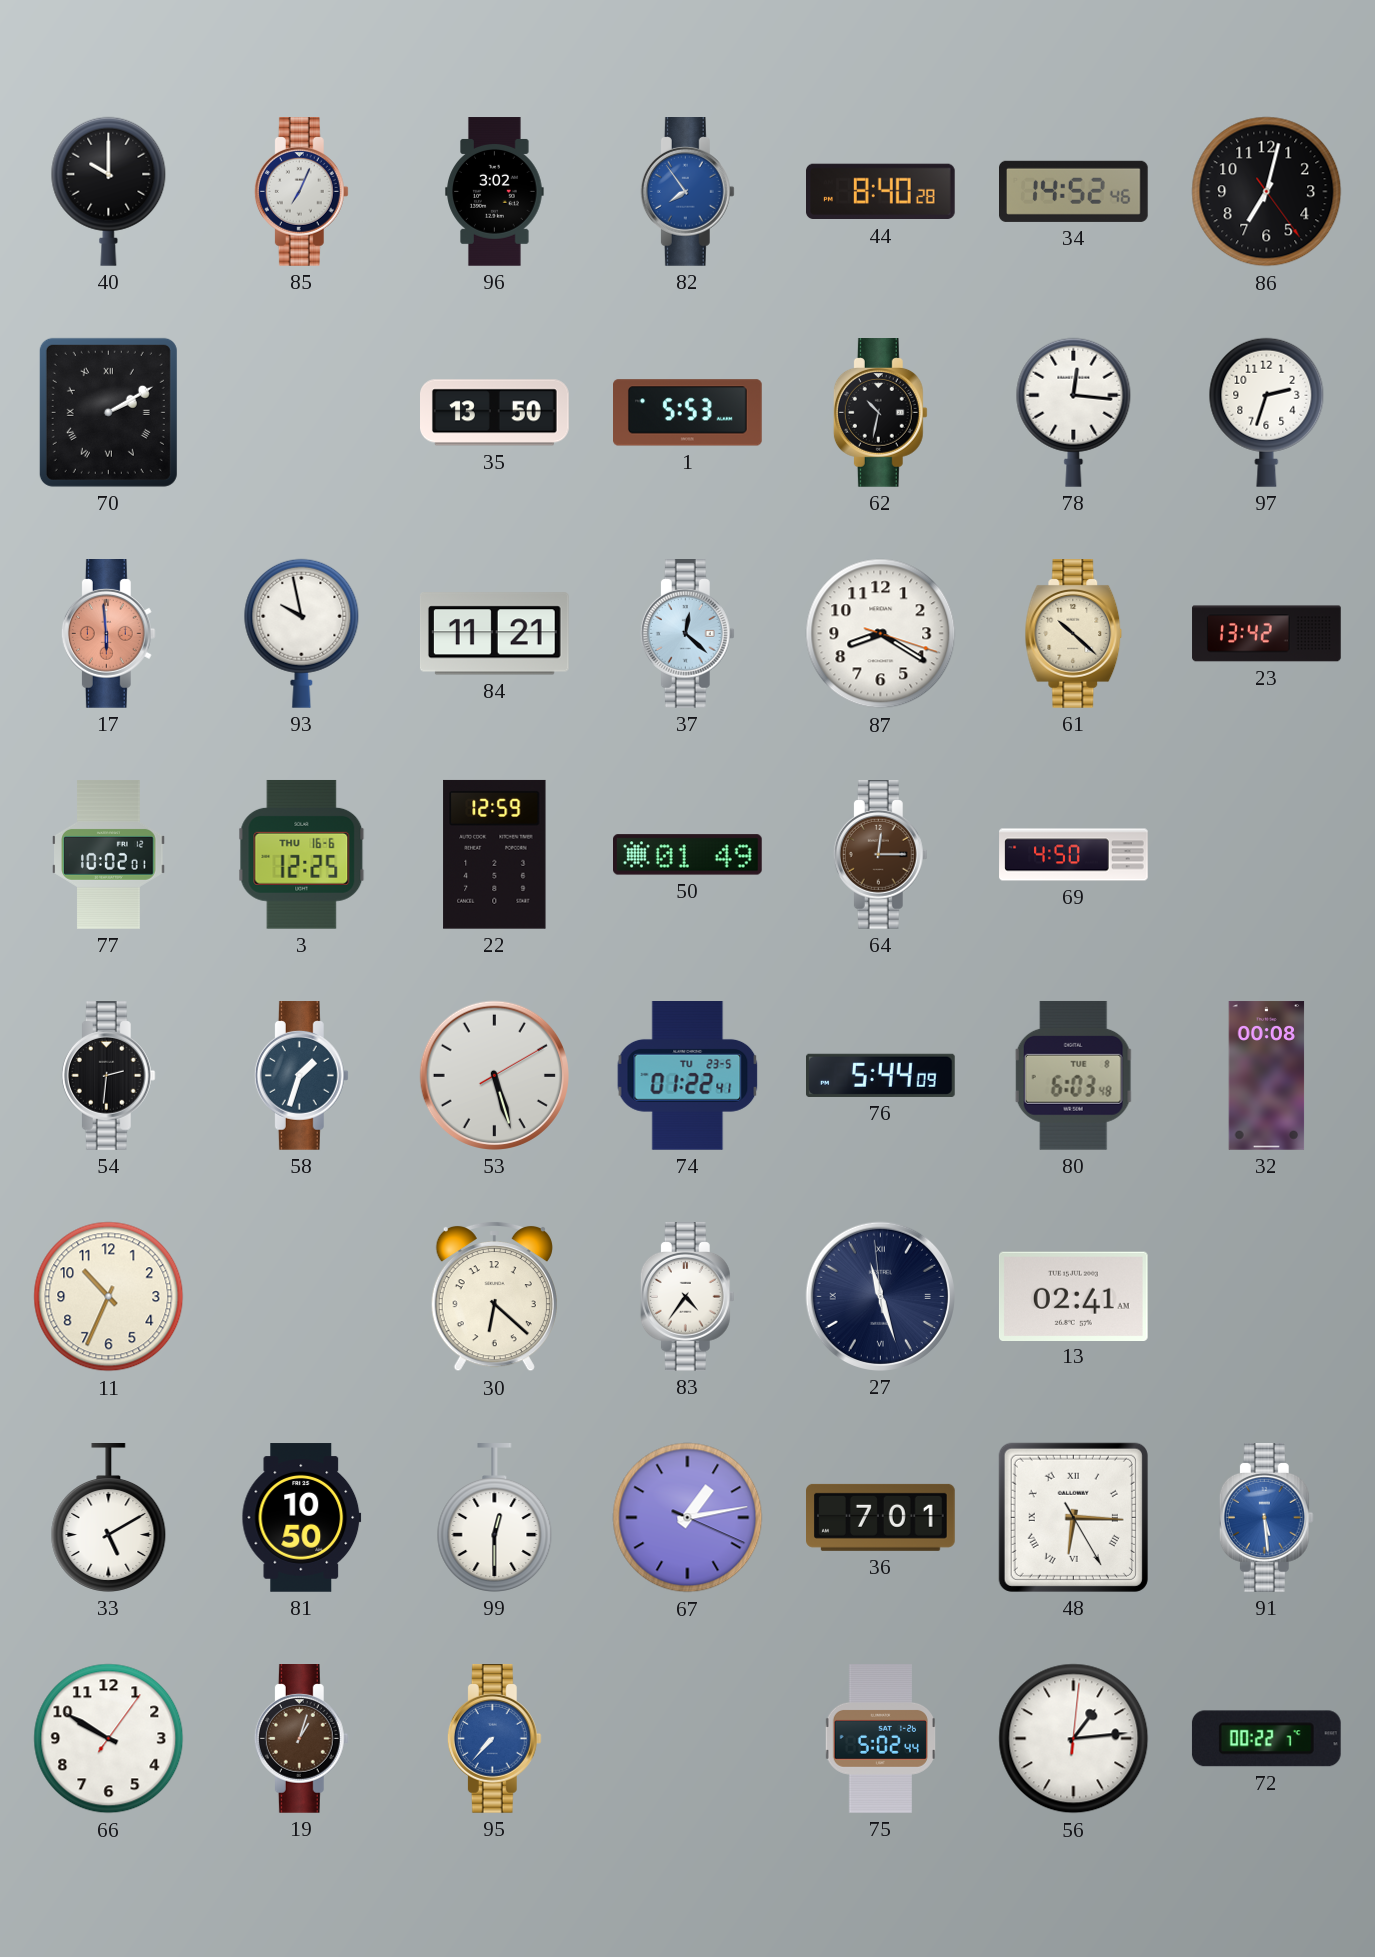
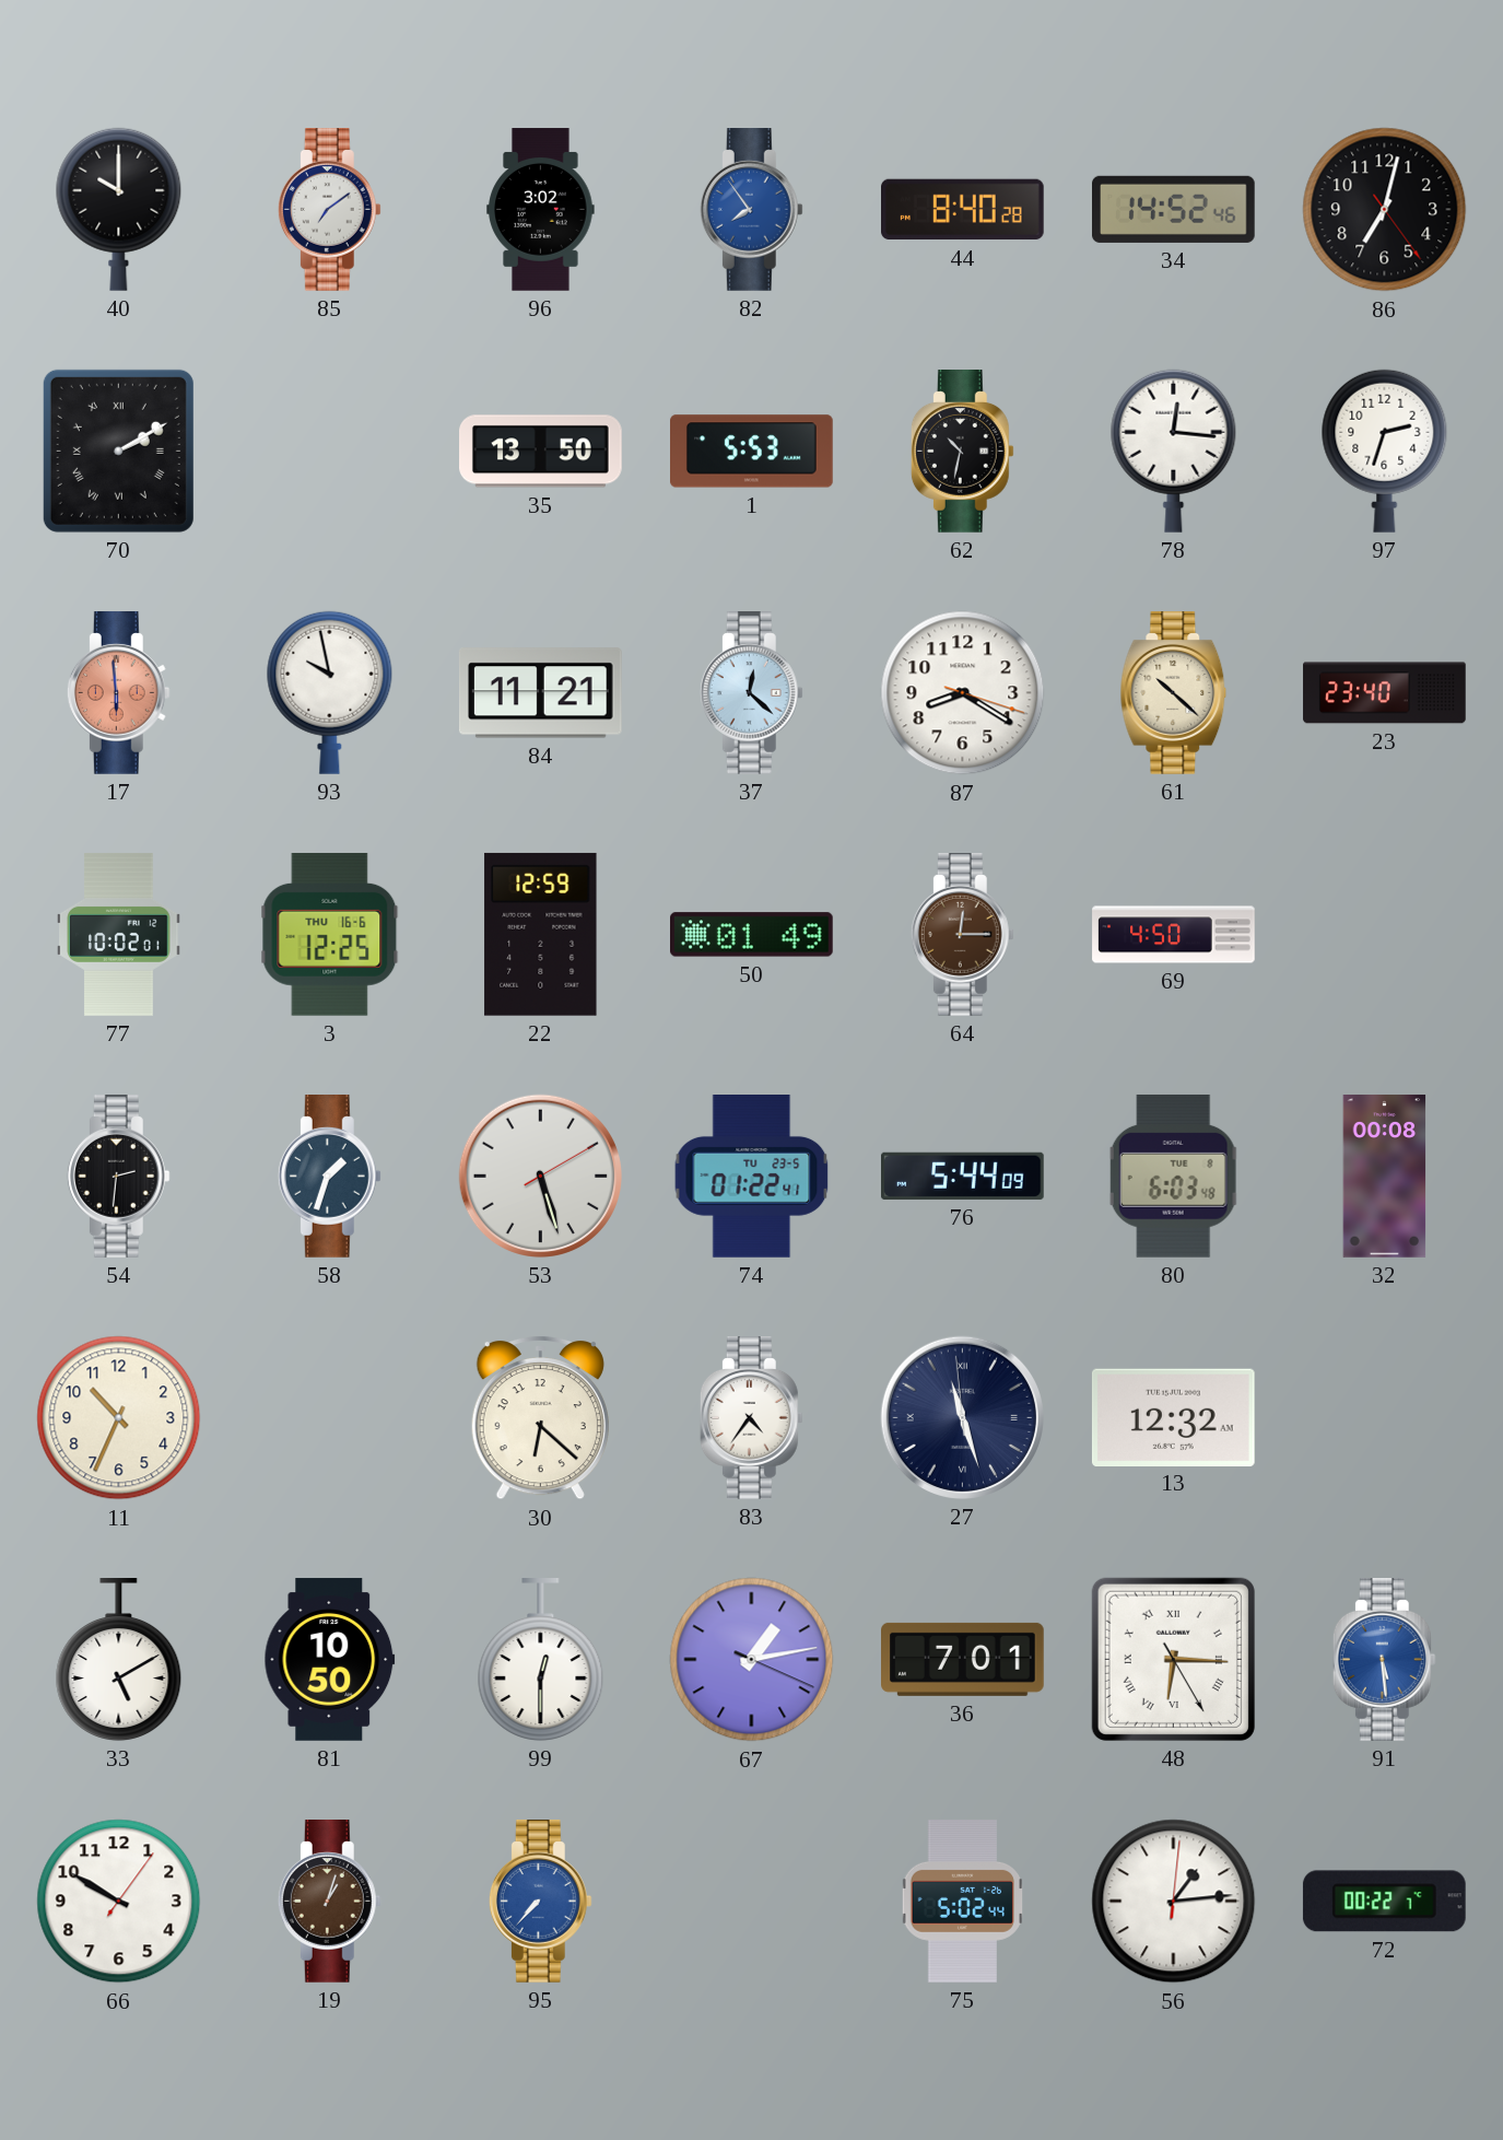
85: 7:04 -> 7:09
23: 13:42 -> 23:40
13: 02:41 -> 12:32
